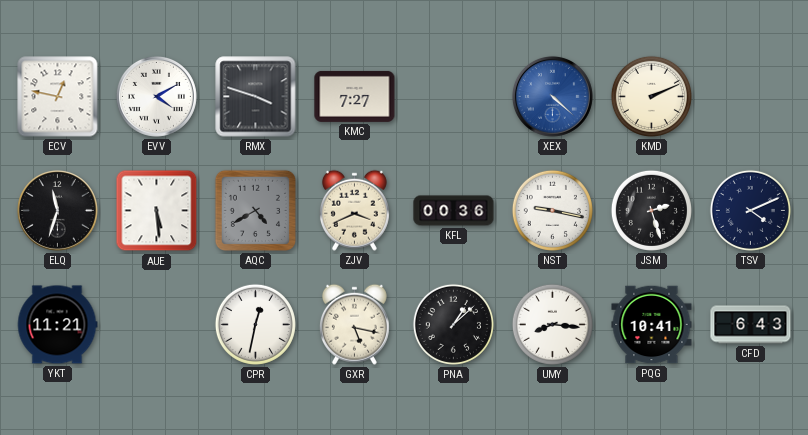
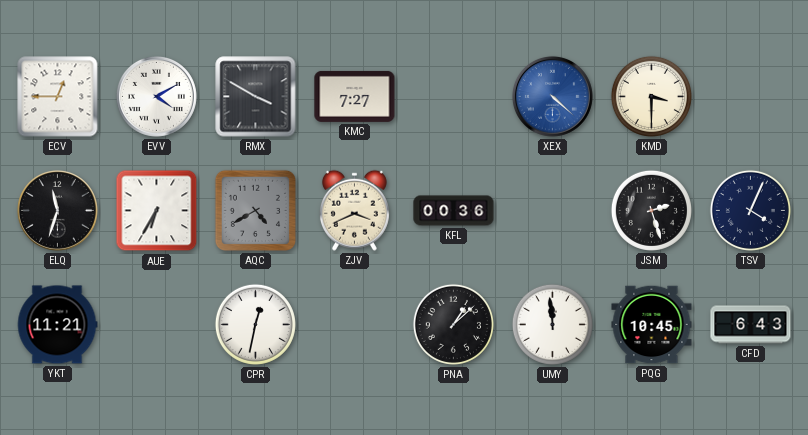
ECV: 12:47 -> 12:45
RMX: 3:48 -> 3:50
KMD: 2:11 -> 3:30
AUE: 5:29 -> 6:35
NST: 9:17 -> none
TSV: 4:11 -> 4:04
GXR: 5:17 -> none
UMY: 8:16 -> 11:59
PQG: 10:41 -> 10:45
